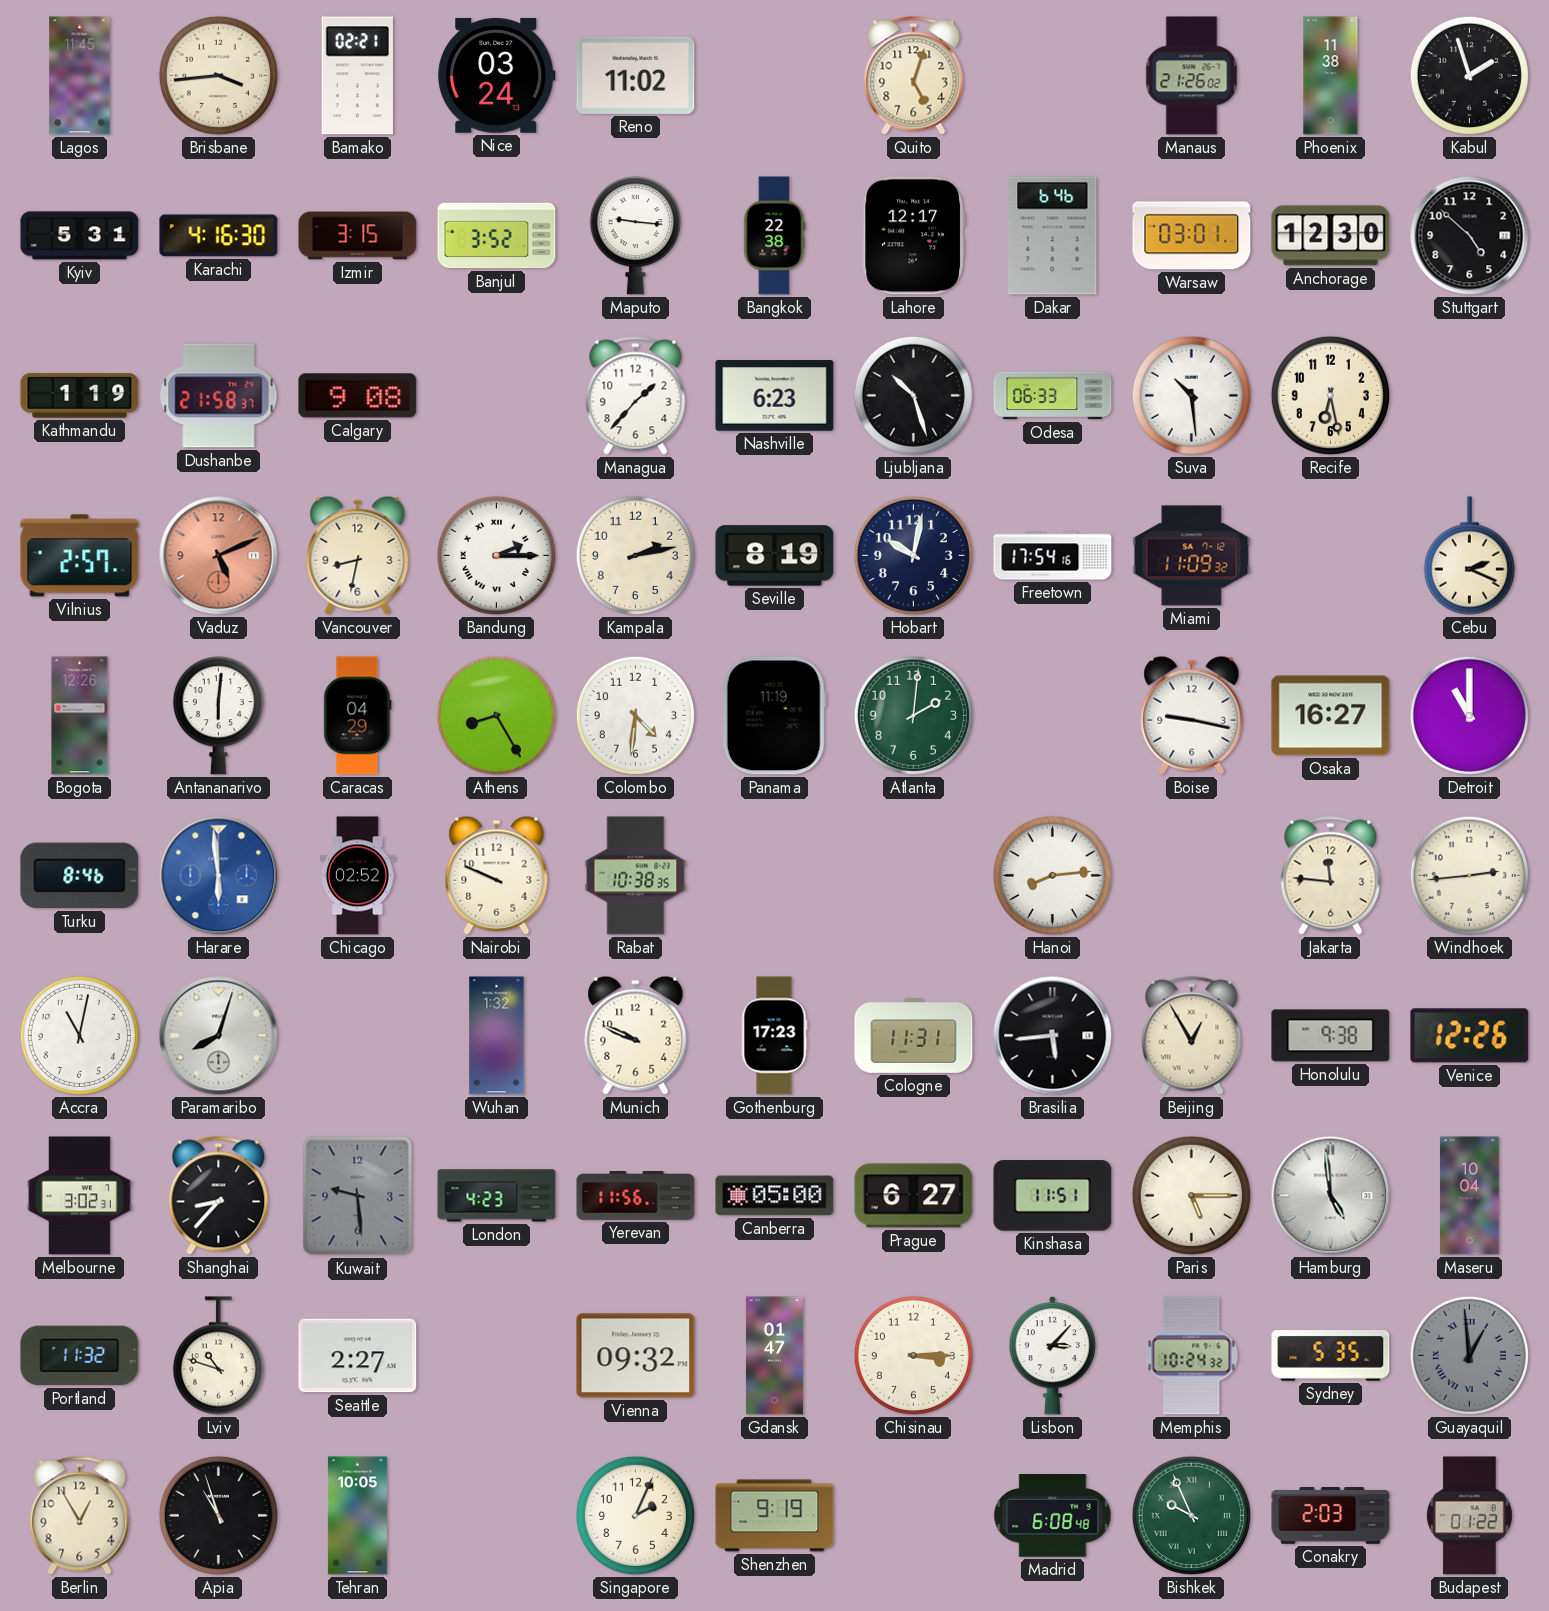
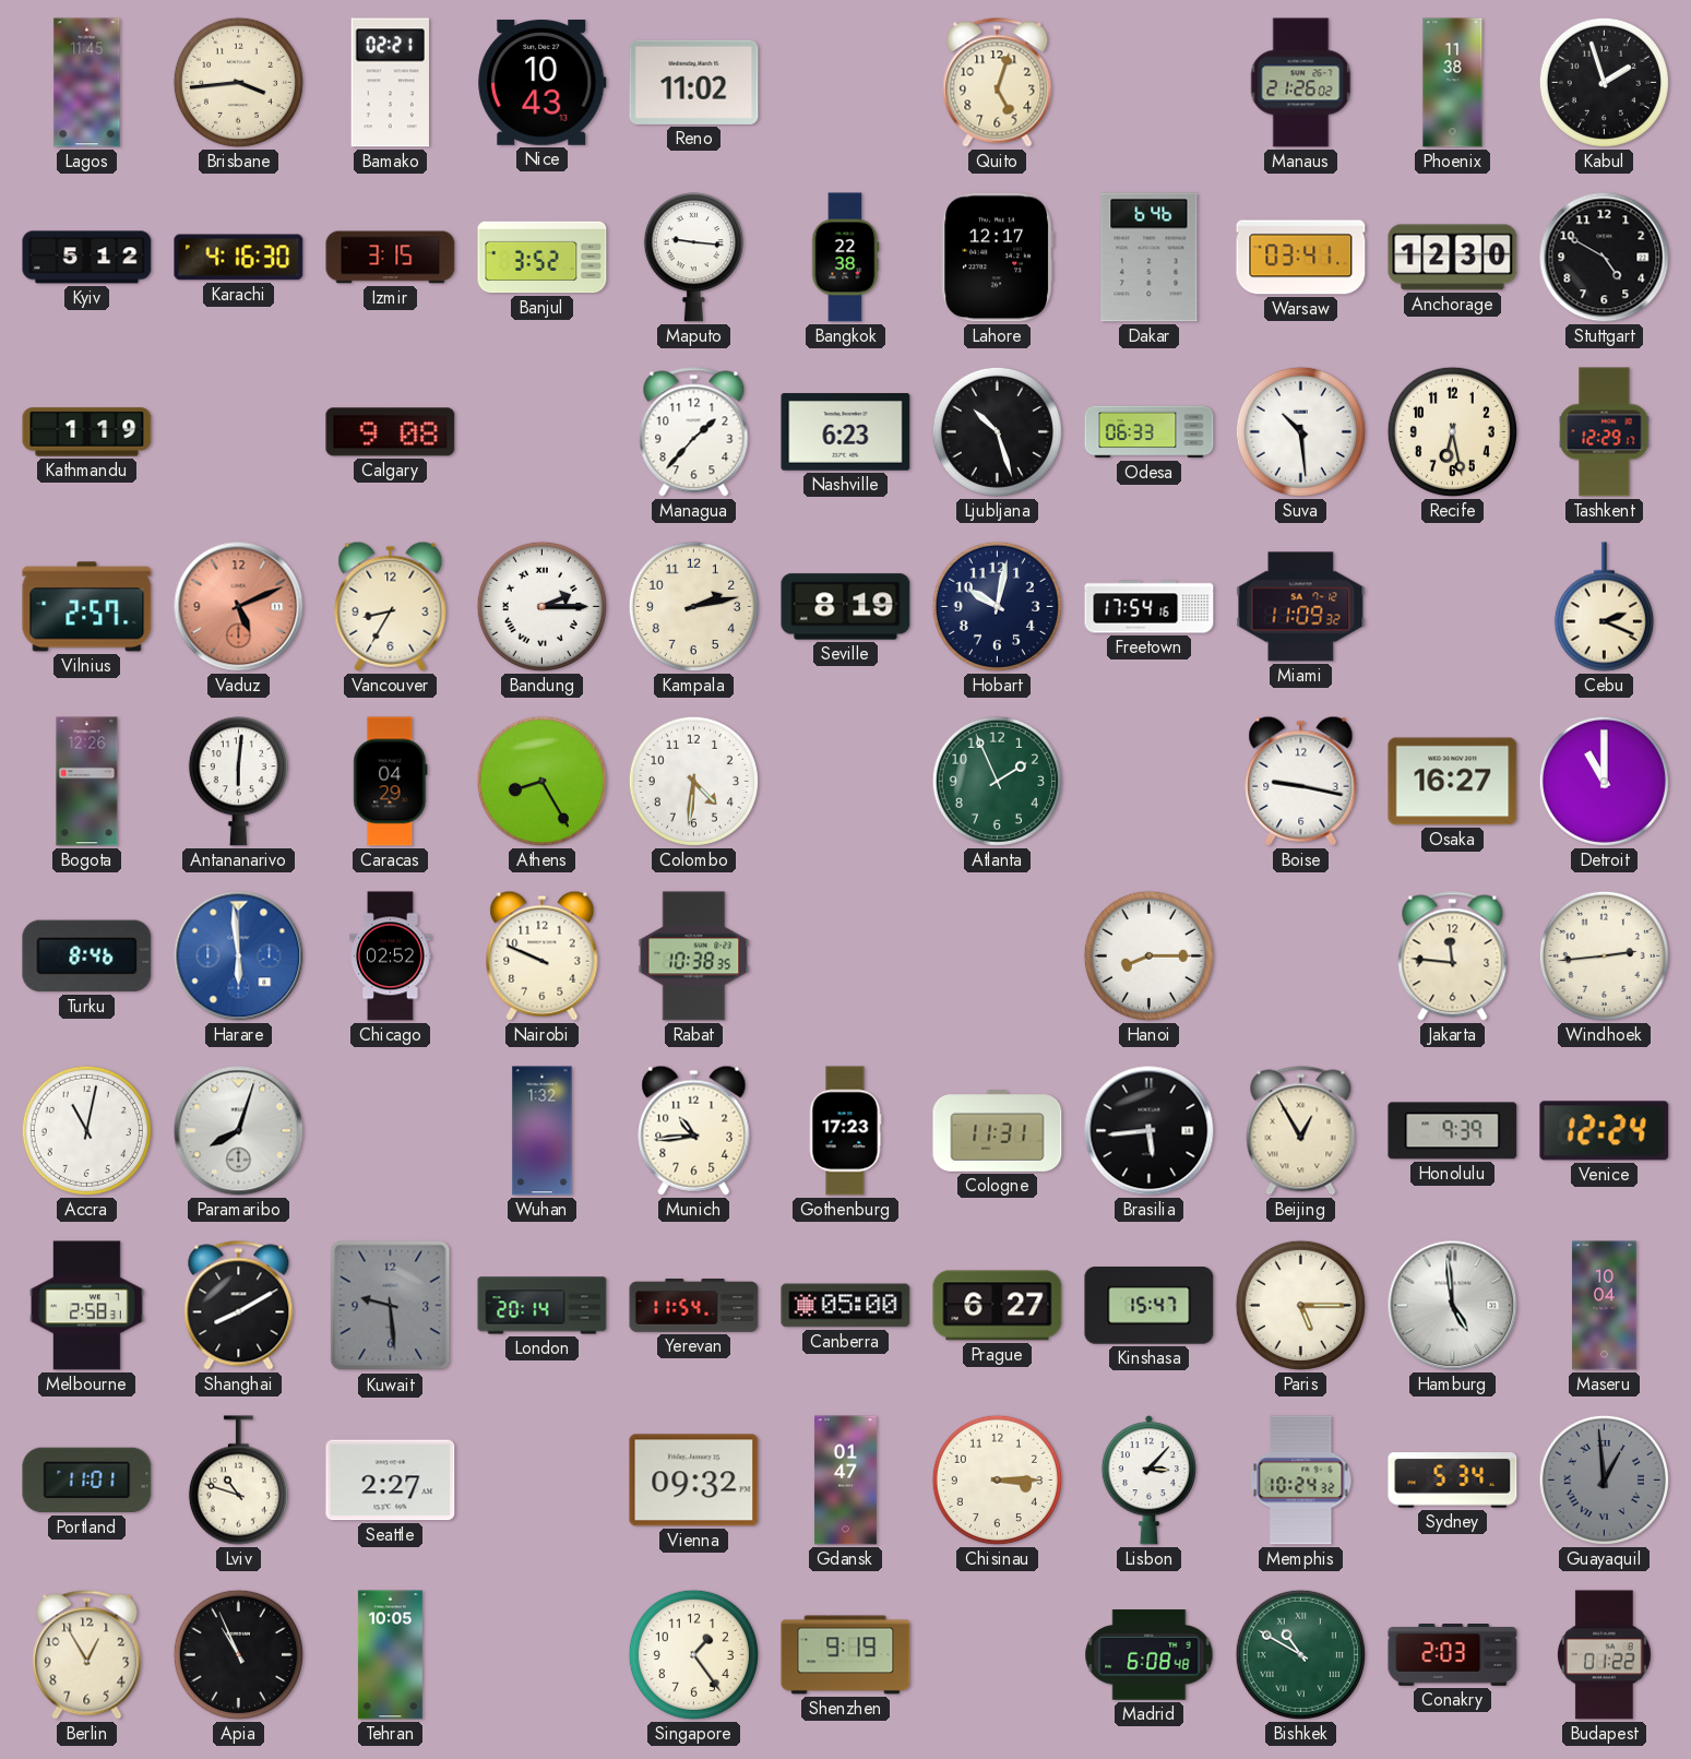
Nice: 03:24 -> 10:43
Kyiv: 5:31 -> 5:12
Warsaw: 03:01 -> 03:41
Stuttgart: 4:52 -> 4:50
Dushanbe: 21:58 -> none
Tashkent: none -> 12:29
Vancouver: 8:32 -> 8:35
Panama: 11:19 -> none
Atlanta: 2:01 -> 1:56
Hanoi: 8:14 -> 8:15
Munich: 9:49 -> 10:44
Honolulu: 9:38 -> 9:39
Venice: 12:26 -> 12:24
Melbourne: 3:02 -> 2:58
Shanghai: 8:37 -> 8:10
London: 4:23 -> 20:14
Yerevan: 11:56 -> 11:54
Kinshasa: 11:51 -> 15:47
Portland: 11:32 -> 11:01
Sydney: 5:35 -> 5:34
Apia: 10:57 -> 10:56
Singapore: 2:04 -> 1:24
Bishkek: 9:56 -> 10:50
